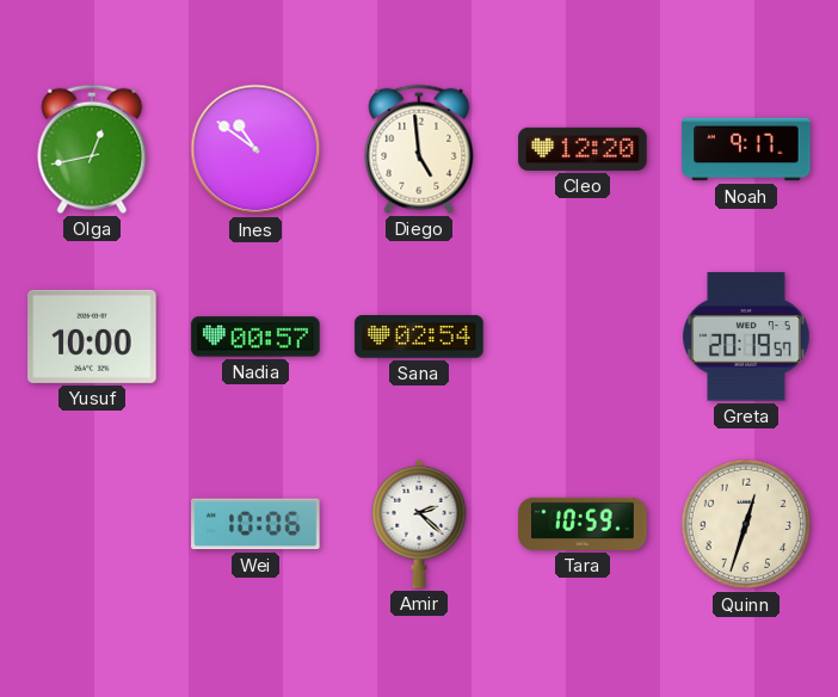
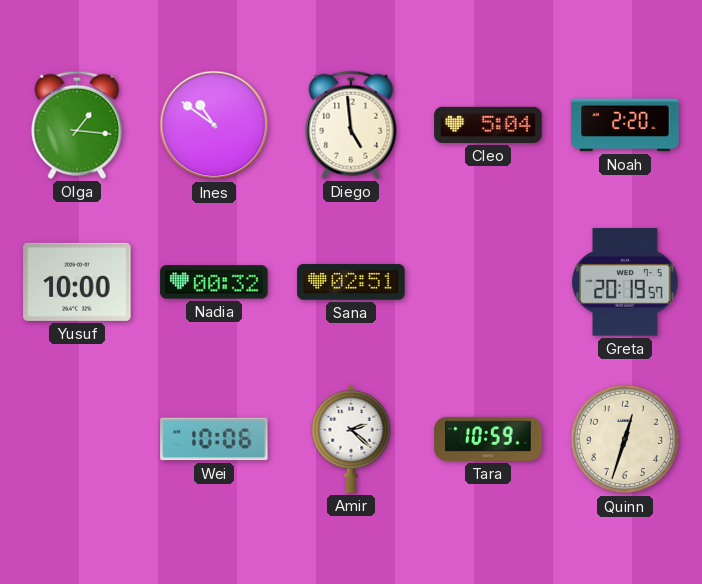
Olga: 12:43 -> 1:16
Cleo: 12:20 -> 5:04
Noah: 9:17 -> 2:20
Nadia: 00:57 -> 00:32
Sana: 02:54 -> 02:51
